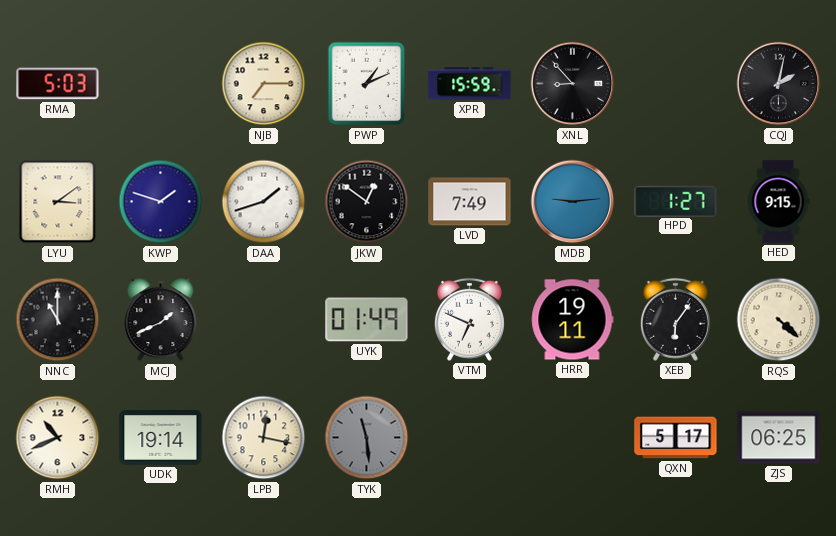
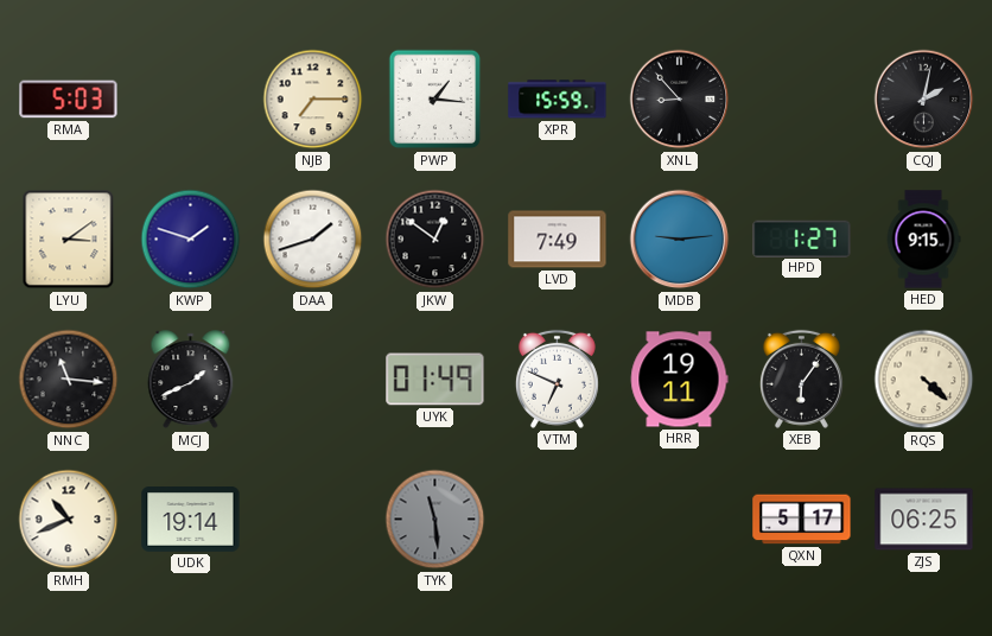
PWP: 1:11 -> 1:16
NNC: 11:00 -> 11:16
LPB: 12:17 -> none
